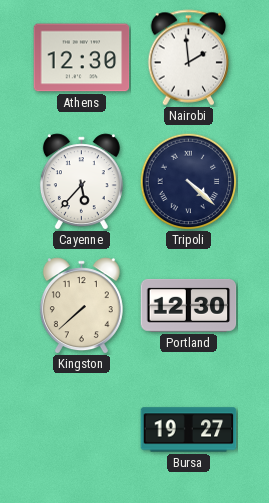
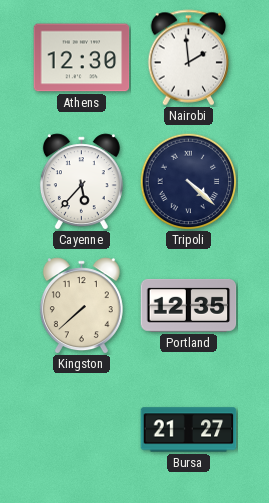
Portland: 12:30 -> 12:35
Bursa: 19:27 -> 21:27
